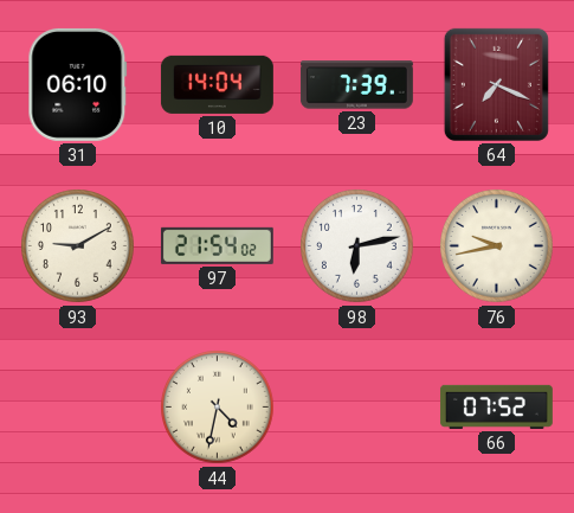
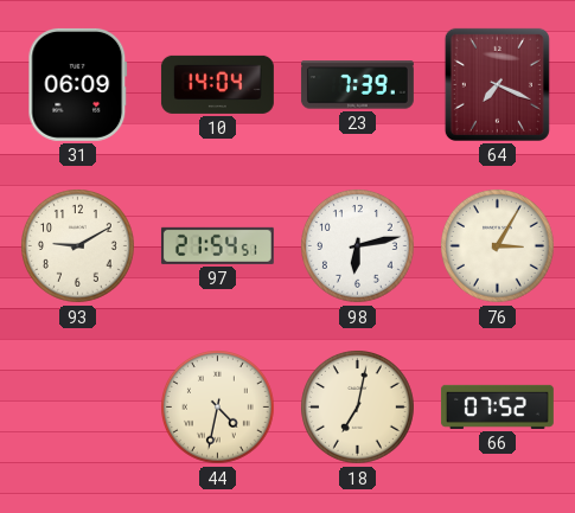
31: 06:10 -> 06:09
97: 21:54:02 -> 21:54:51
76: 9:43 -> 3:05
18: none -> 7:02
